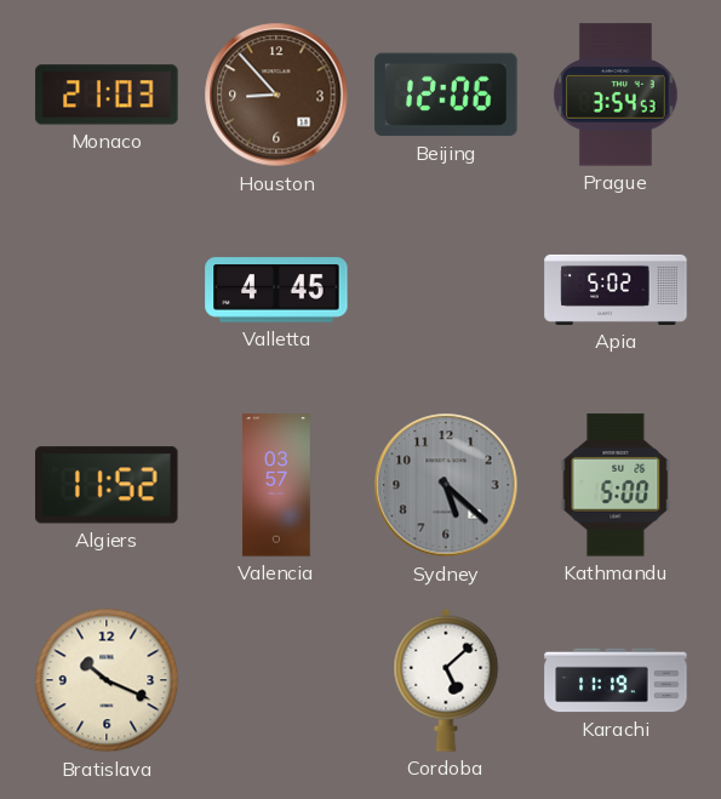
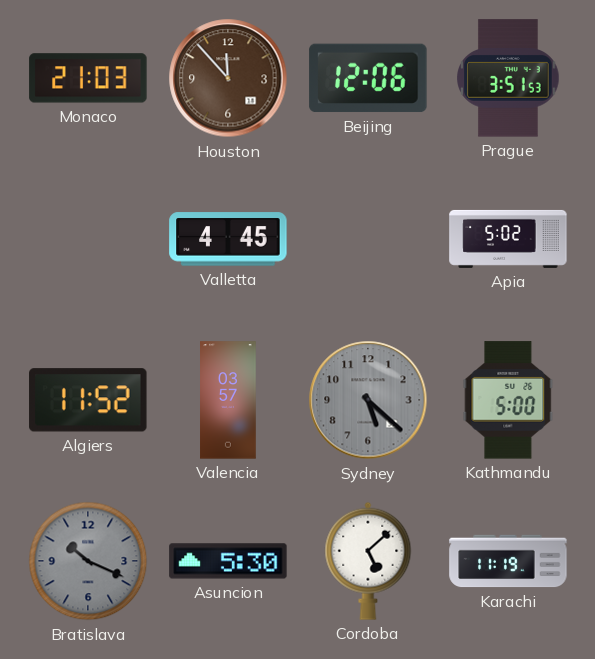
Houston: 8:53 -> 11:53
Prague: 3:54 -> 3:51
Bratislava dial: cream -> grey
Asuncion: none -> 5:30
